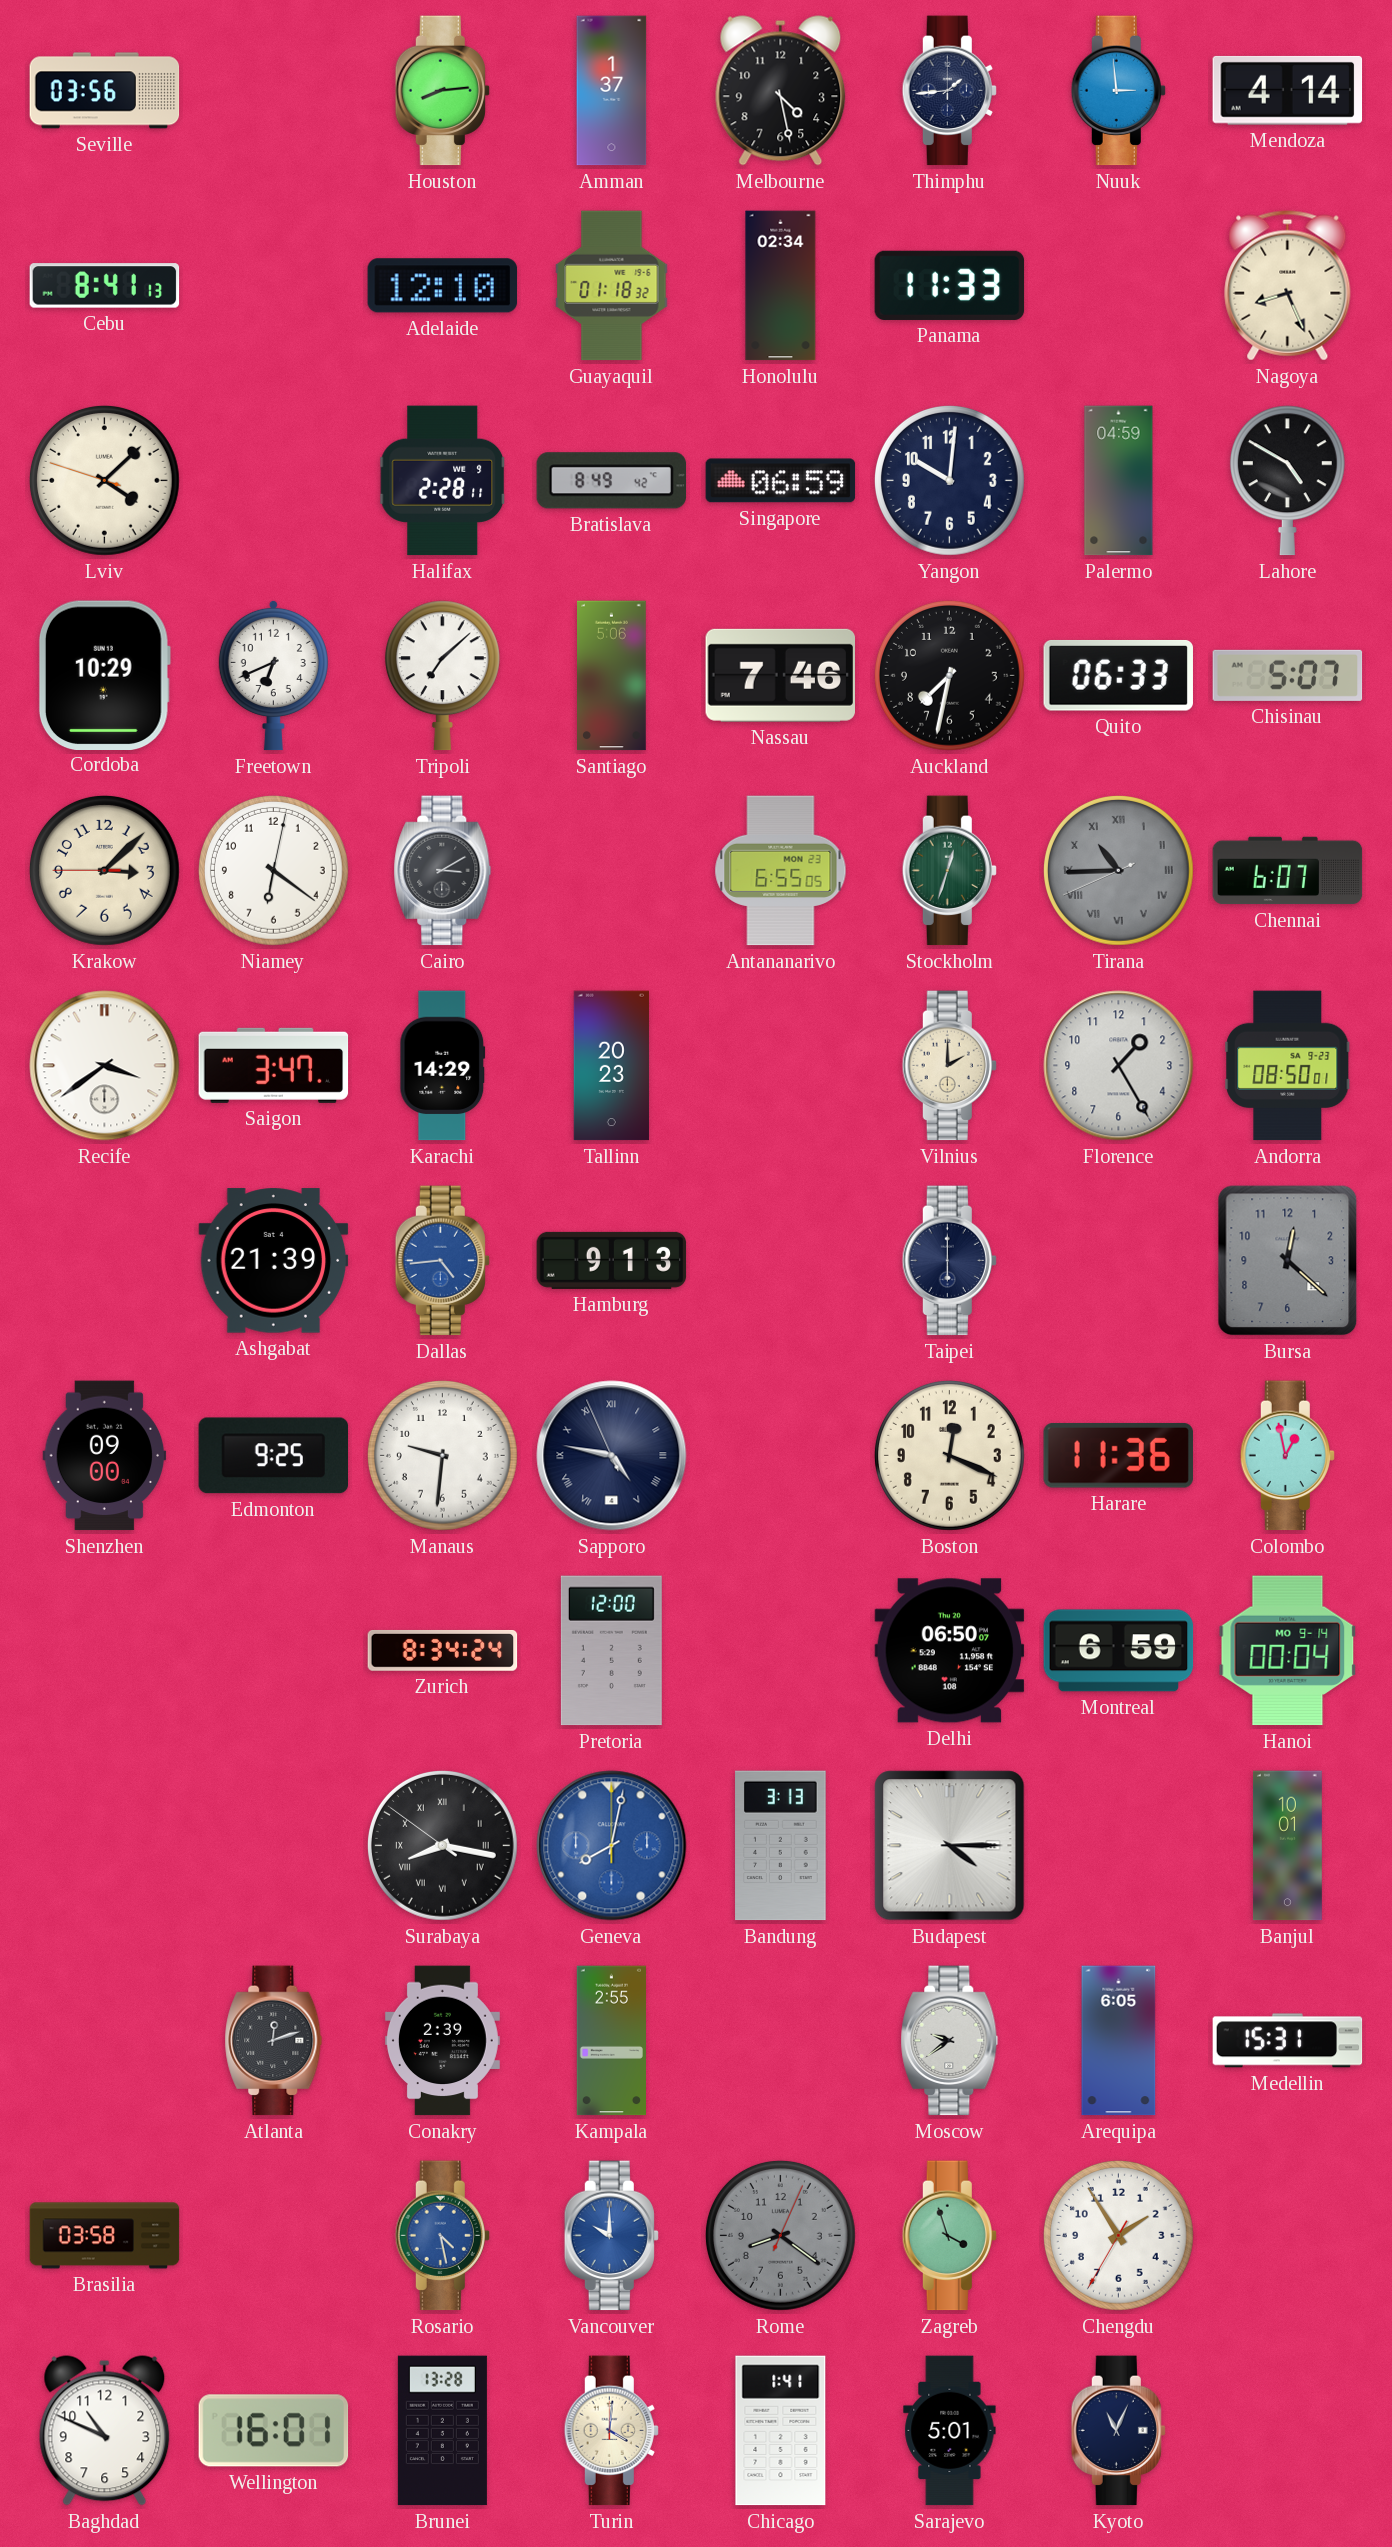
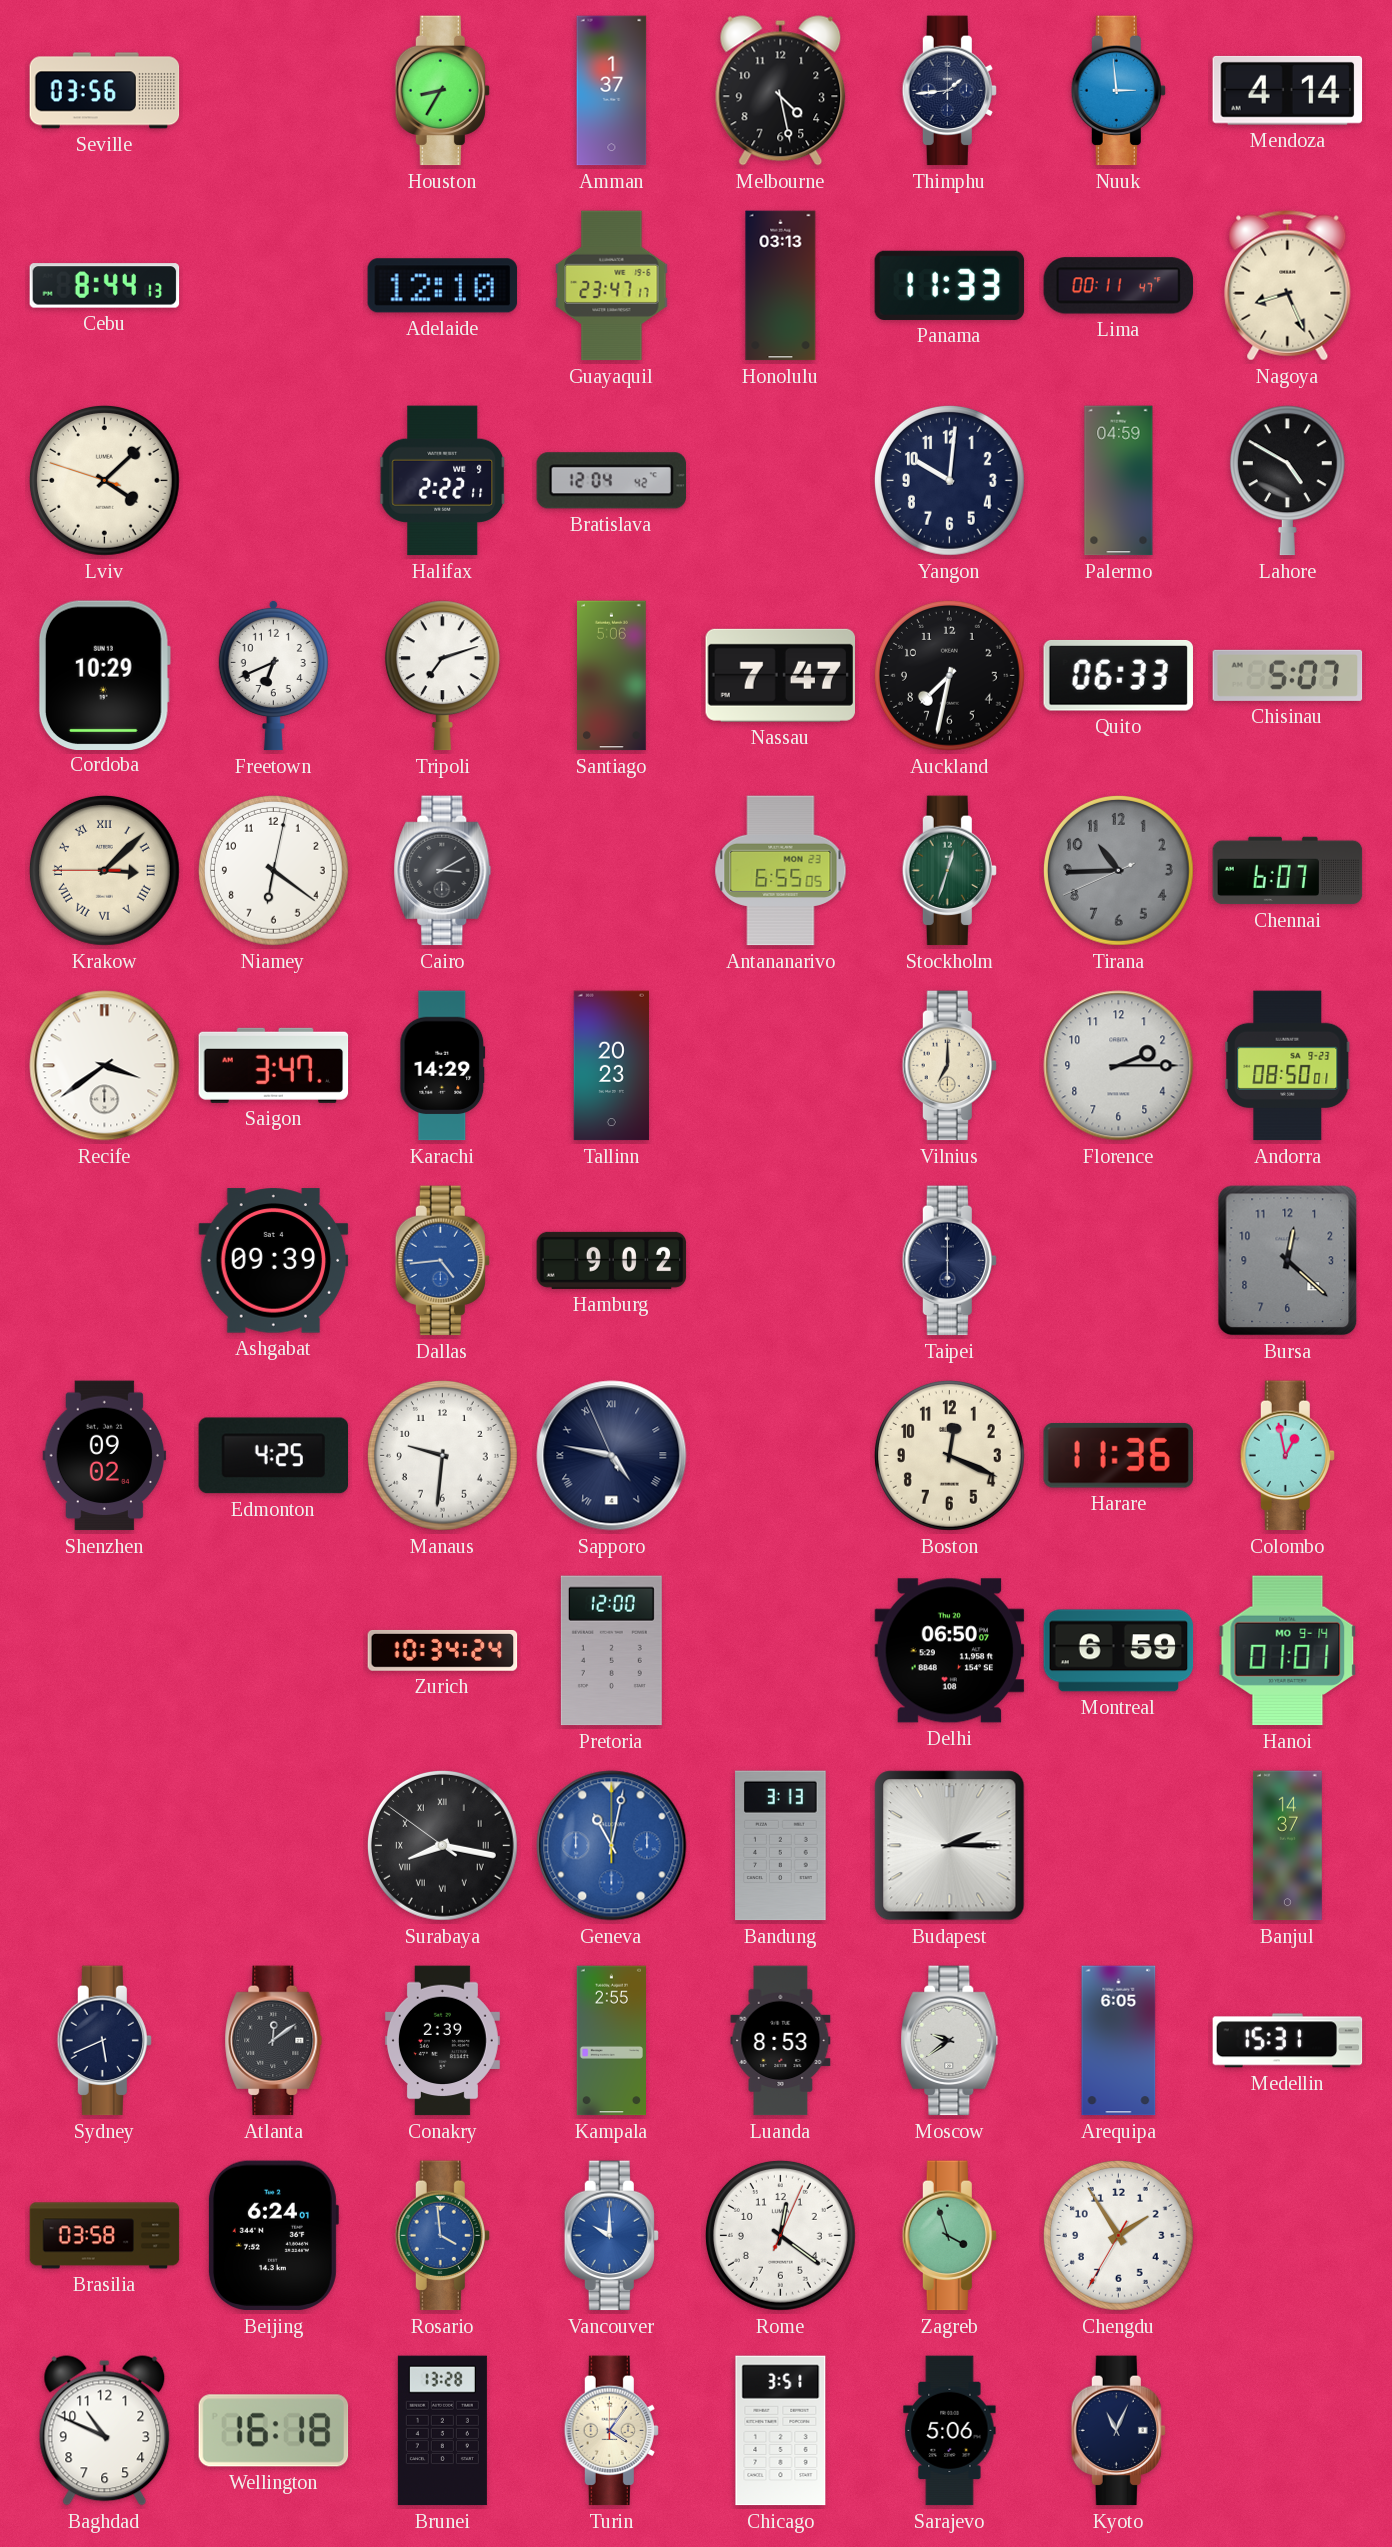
Houston: 8:14 -> 8:35
Cebu: 8:41 -> 8:44
Guayaquil: 01:18 -> 23:47
Honolulu: 02:34 -> 03:13
Lima: none -> 00:11
Halifax: 2:28 -> 2:22
Bratislava: 8:49 -> 12:04
Singapore: 06:59 -> none
Tripoli: 7:08 -> 7:12
Nassau: 7:46 -> 7:47
Krakow numerals: Arabic -> Roman
Tirana numerals: Roman -> Arabic
Vilnius: 2:00 -> 7:00
Florence: 1:25 -> 2:15
Ashgabat: 21:39 -> 09:39
Hamburg: 9:13 -> 9:02
Shenzhen: 09:00 -> 09:02
Edmonton: 9:25 -> 4:25
Zurich: 8:34 -> 10:34
Hanoi: 00:04 -> 01:01
Geneva: 8:02 -> 11:02
Budapest: 4:15 -> 2:15
Banjul: 10:01 -> 14:37
Sydney: none -> 5:41
Atlanta: 12:12 -> 12:09
Luanda: none -> 8:53
Beijing: none -> 6:24
Rosario: 4:28 -> 3:59
Rome: 8:21 -> 12:21
Rome dial: grey -> white
Wellington: 16:01 -> 16:18
Turin: 4:01 -> 4:06
Chicago: 1:41 -> 3:51
Sarajevo: 5:01 -> 5:06
